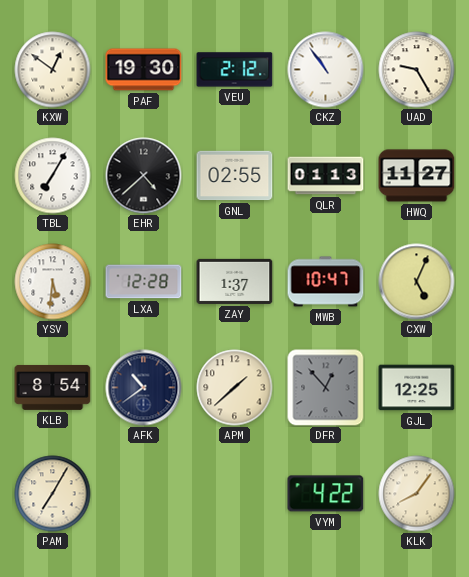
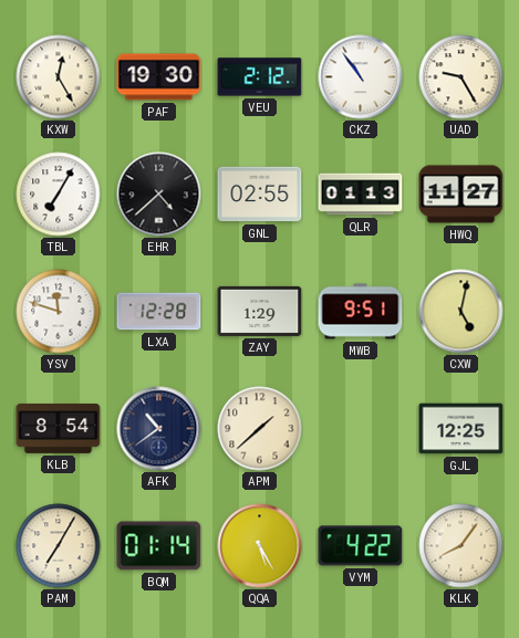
KXW: 12:51 -> 12:25
YSV: 5:31 -> 11:48
ZAY: 1:37 -> 1:29
MWB: 10:47 -> 9:51
CXW: 5:04 -> 5:02
DFR: 12:53 -> none
BQM: none -> 01:14
QQA: none -> 5:25
